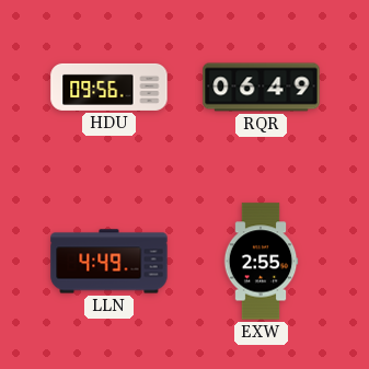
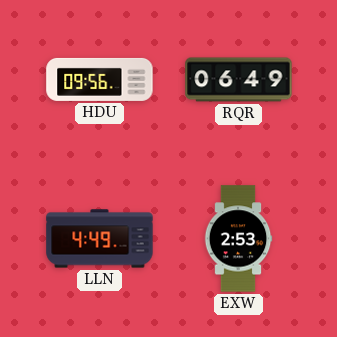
EXW: 2:55 -> 2:53
